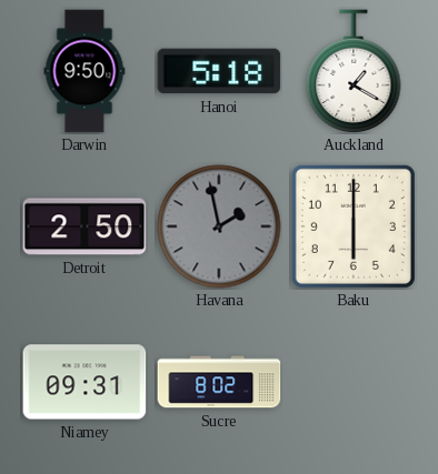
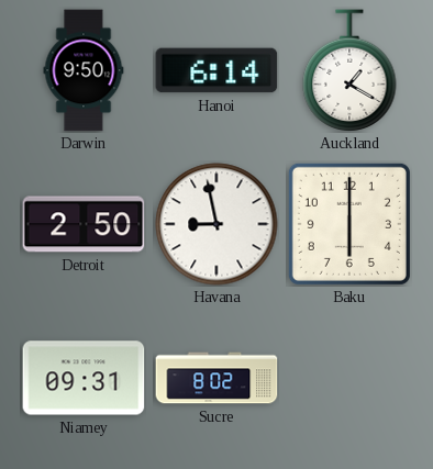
Hanoi: 5:18 -> 6:14
Havana: 1:58 -> 8:58
Havana dial: grey -> white
